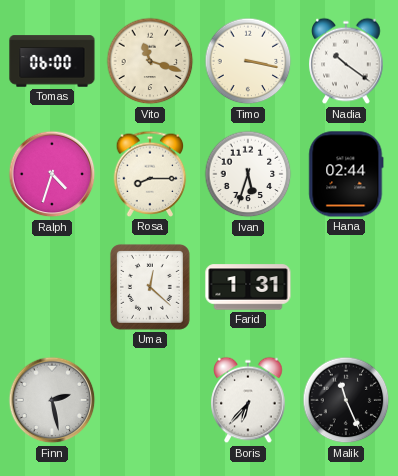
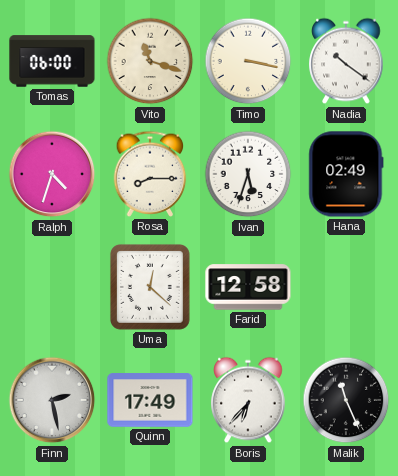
Hana: 02:44 -> 02:49
Farid: 1:31 -> 12:58
Quinn: none -> 17:49
